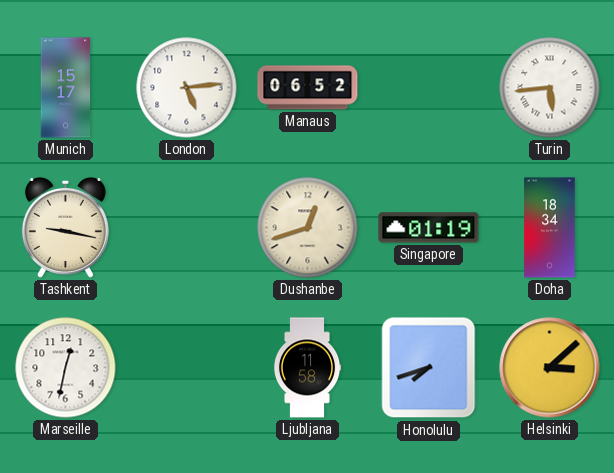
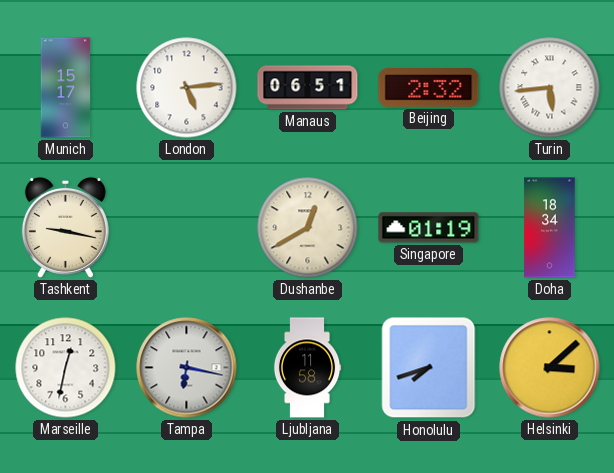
Manaus: 06:52 -> 06:51
Beijing: none -> 2:32
Dushanbe: 12:42 -> 12:40
Tampa: none -> 6:17
